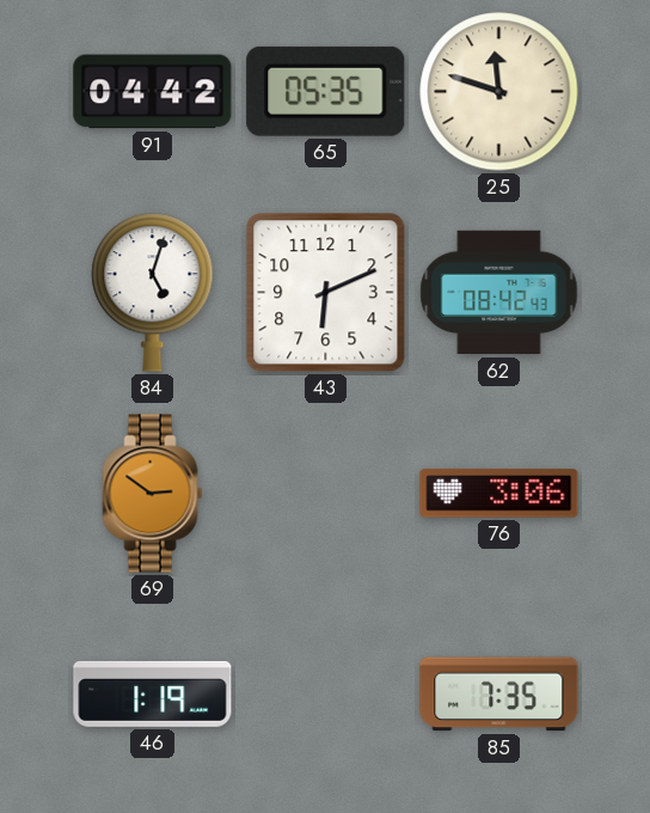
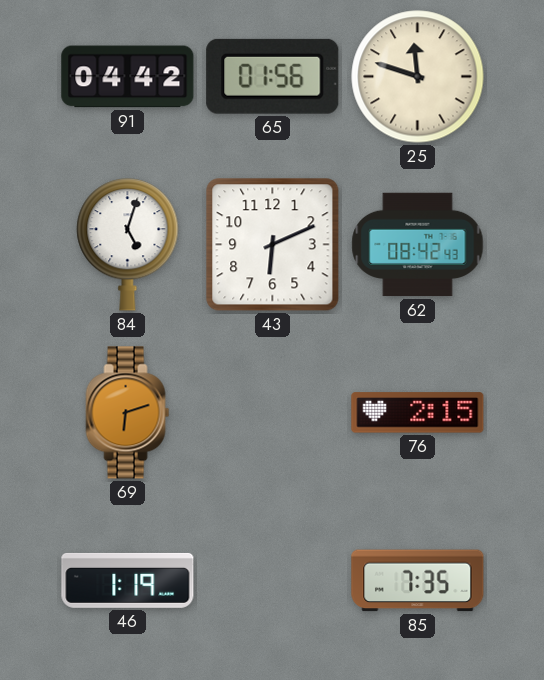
65: 05:35 -> 01:56
69: 2:51 -> 6:12
76: 3:06 -> 2:15
